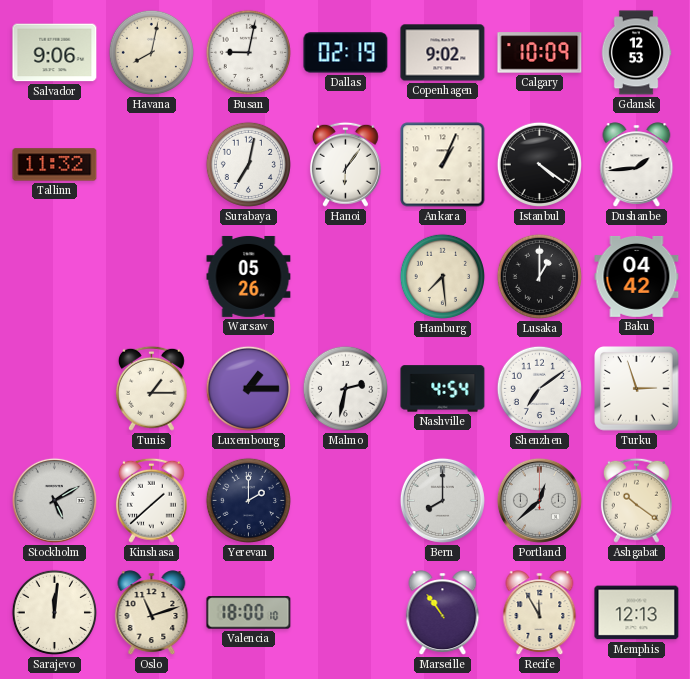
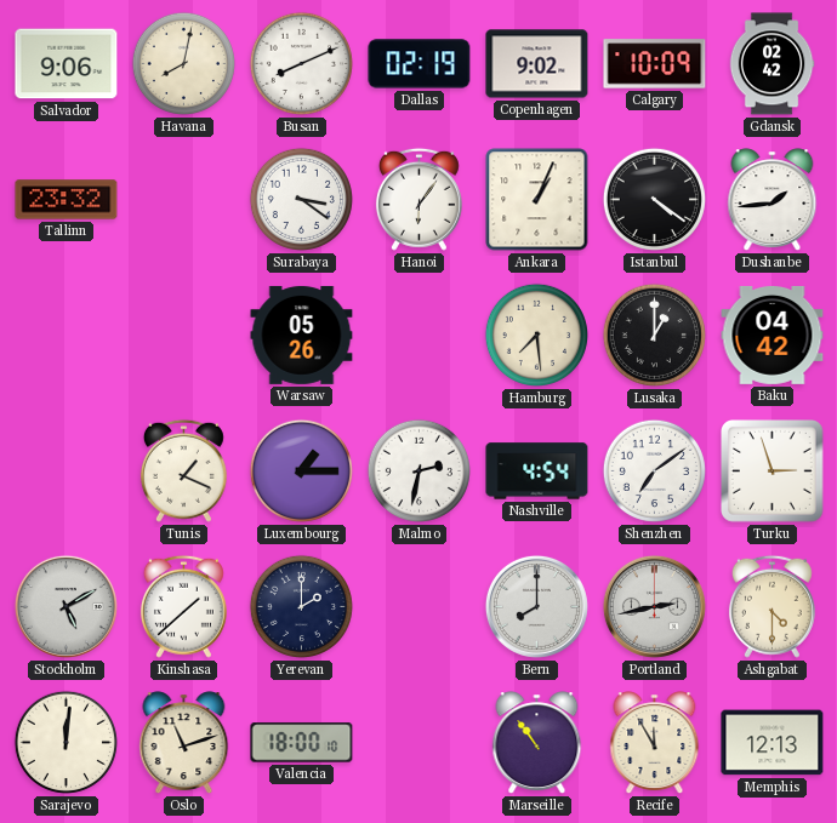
Busan: 9:02 -> 8:11
Gdansk: 12:53 -> 02:42
Tallinn: 11:32 -> 23:32
Surabaya: 7:02 -> 3:21
Tunis: 1:15 -> 1:19
Portland: 12:38 -> 2:43
Ashgabat: 10:21 -> 4:30
